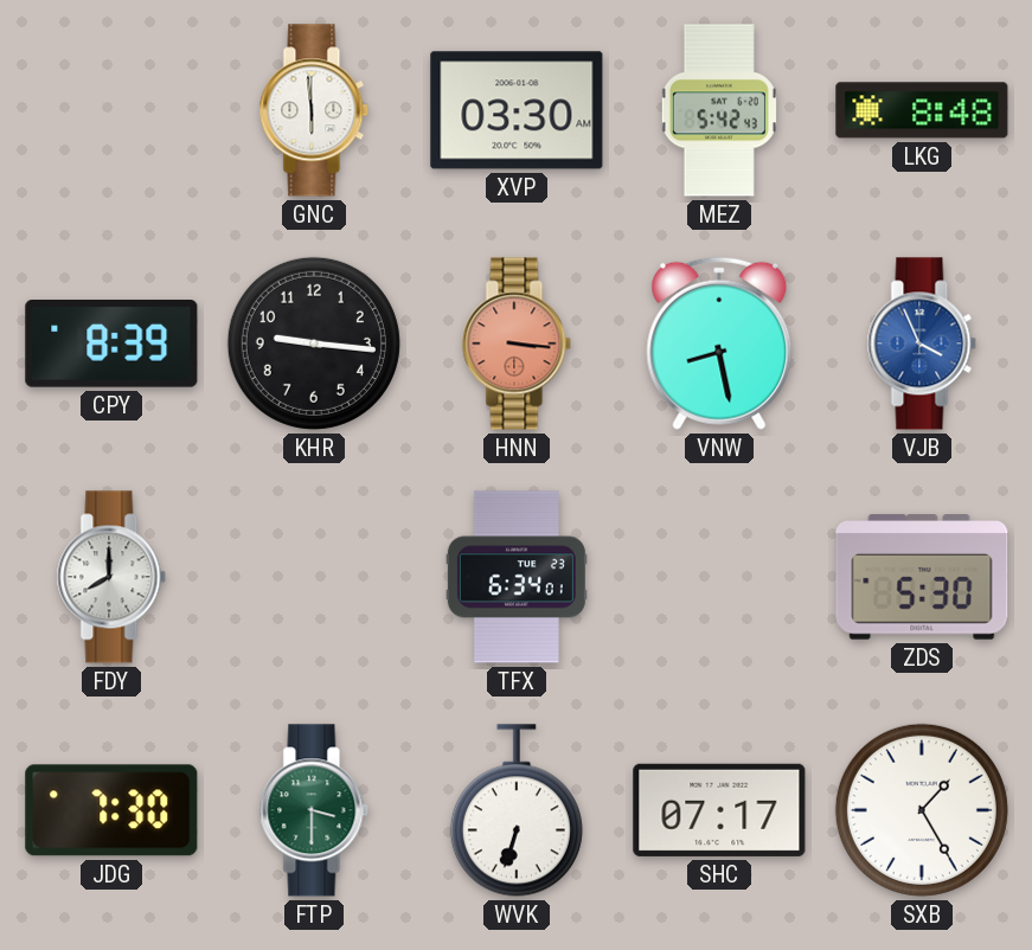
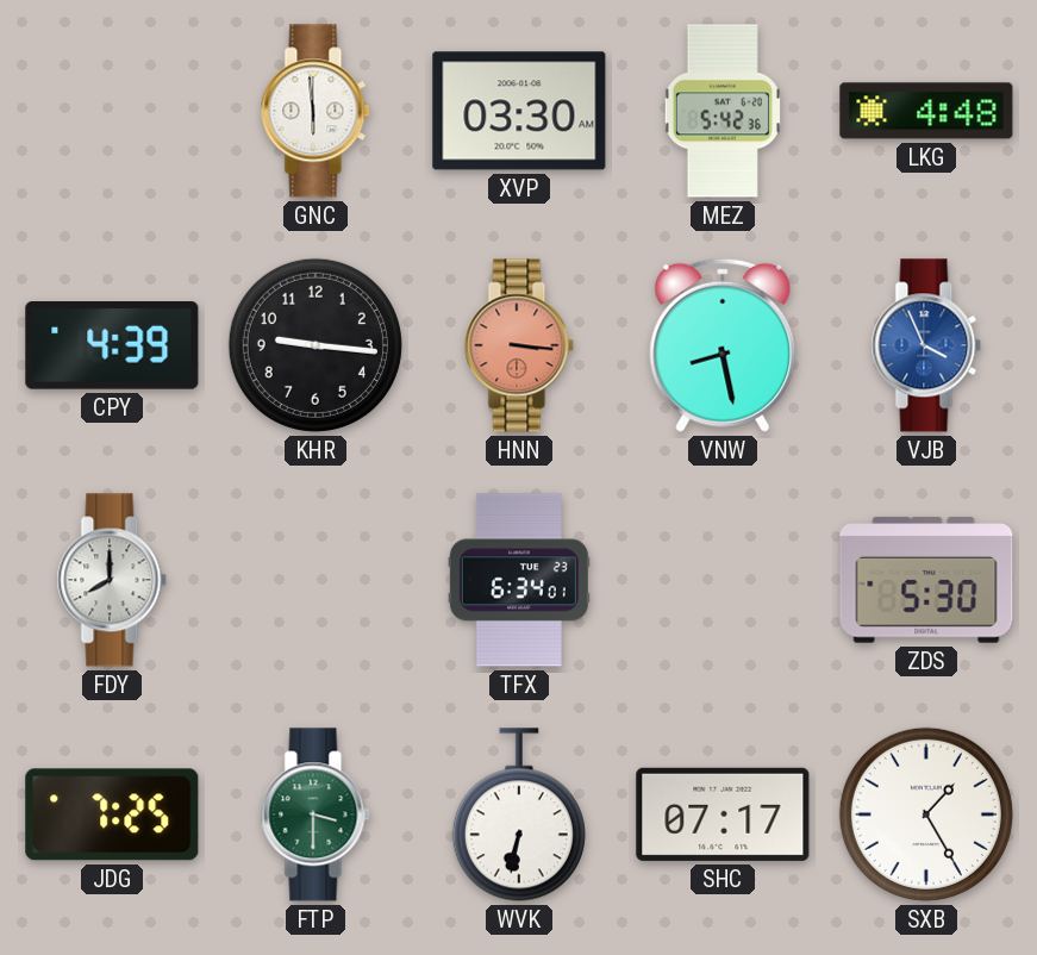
MEZ: 5:42:43 -> 5:42:36
LKG: 8:48 -> 4:48
CPY: 8:39 -> 4:39
JDG: 7:30 -> 7:25
WVK: 6:33 -> 6:32
